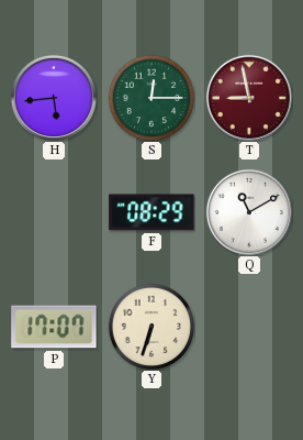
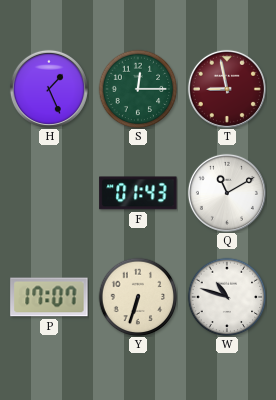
H: 5:44 -> 1:26
F: 08:29 -> 01:43
W: none -> 10:48
